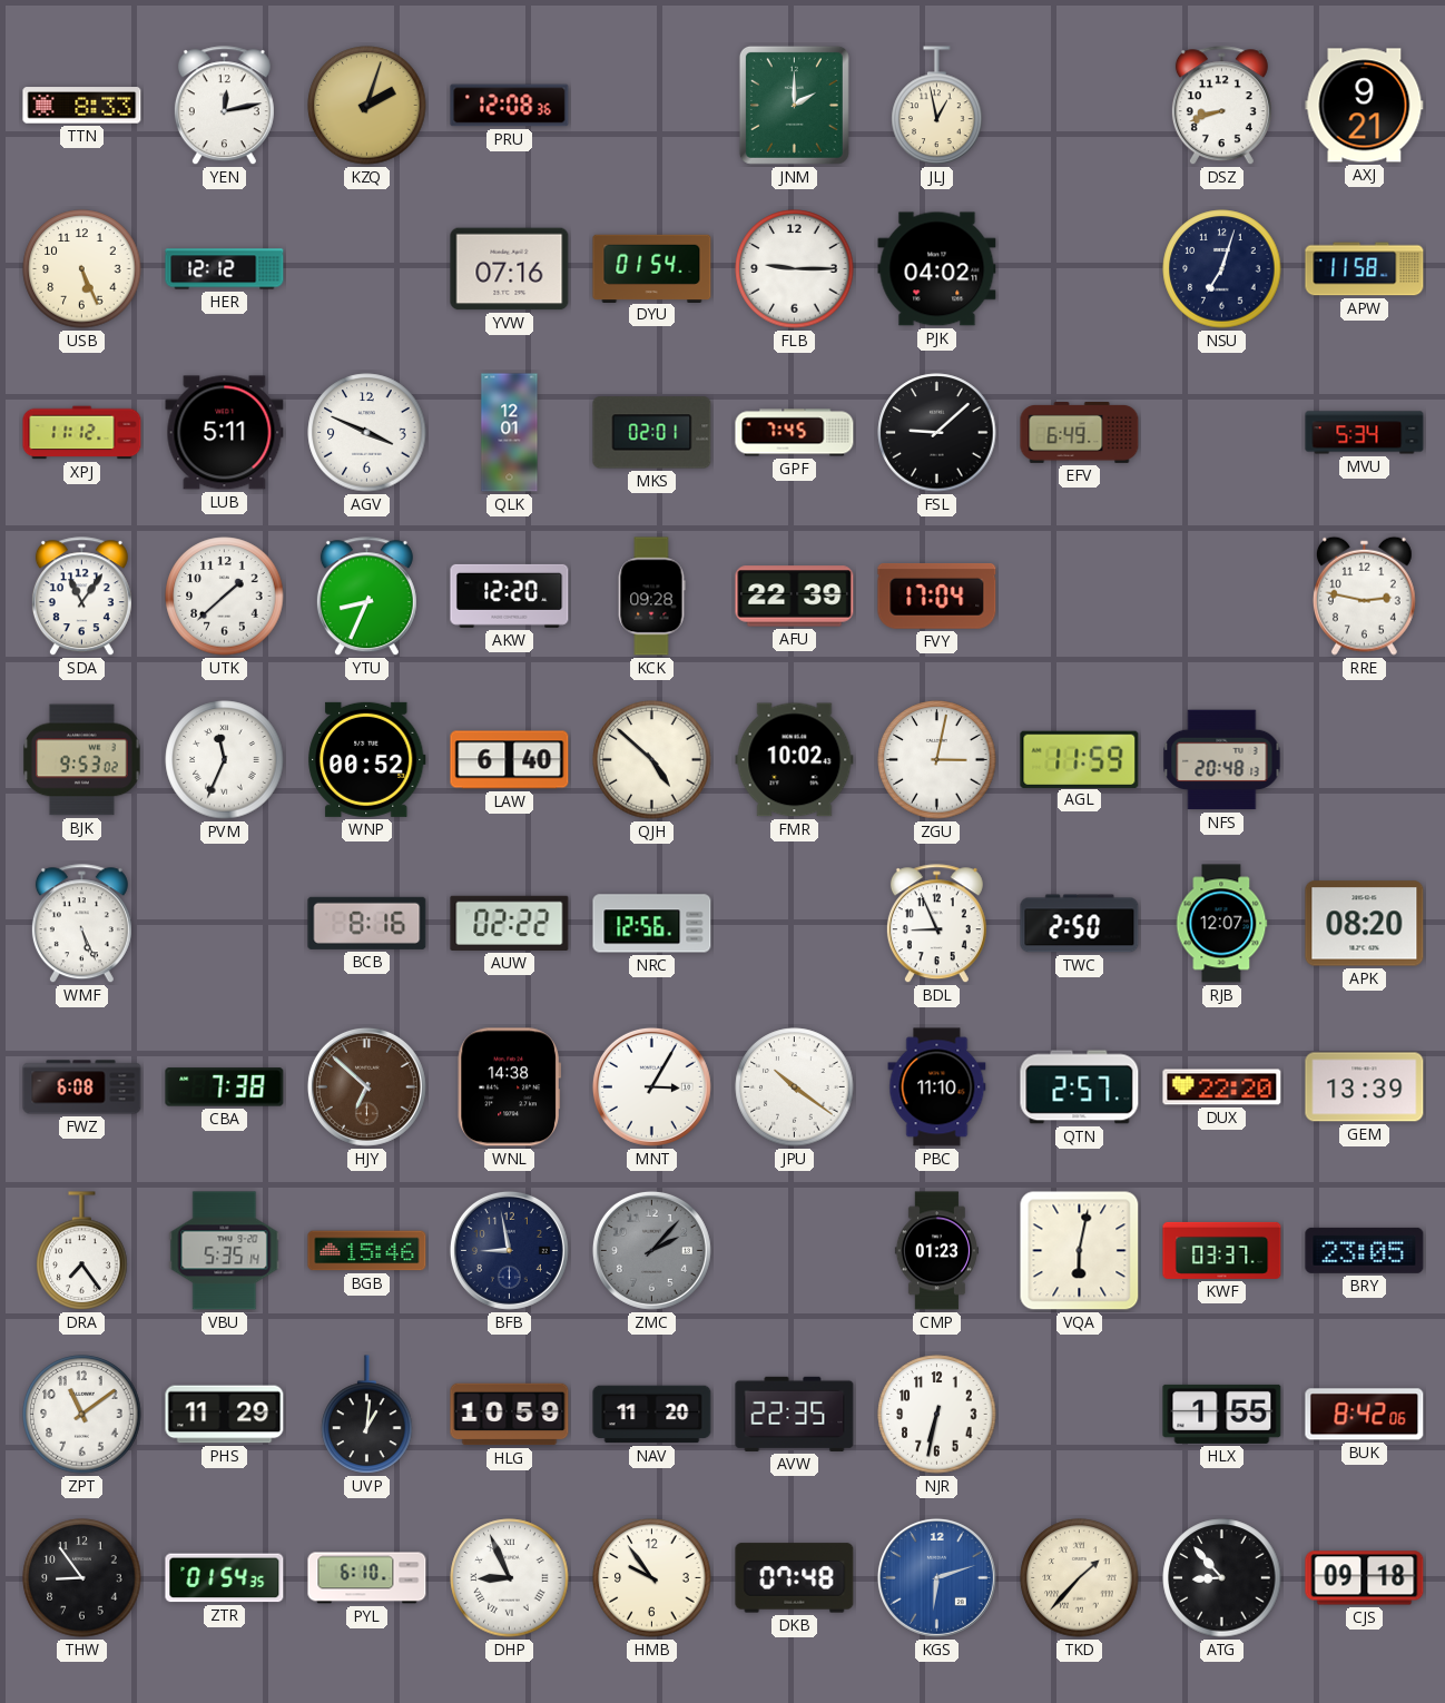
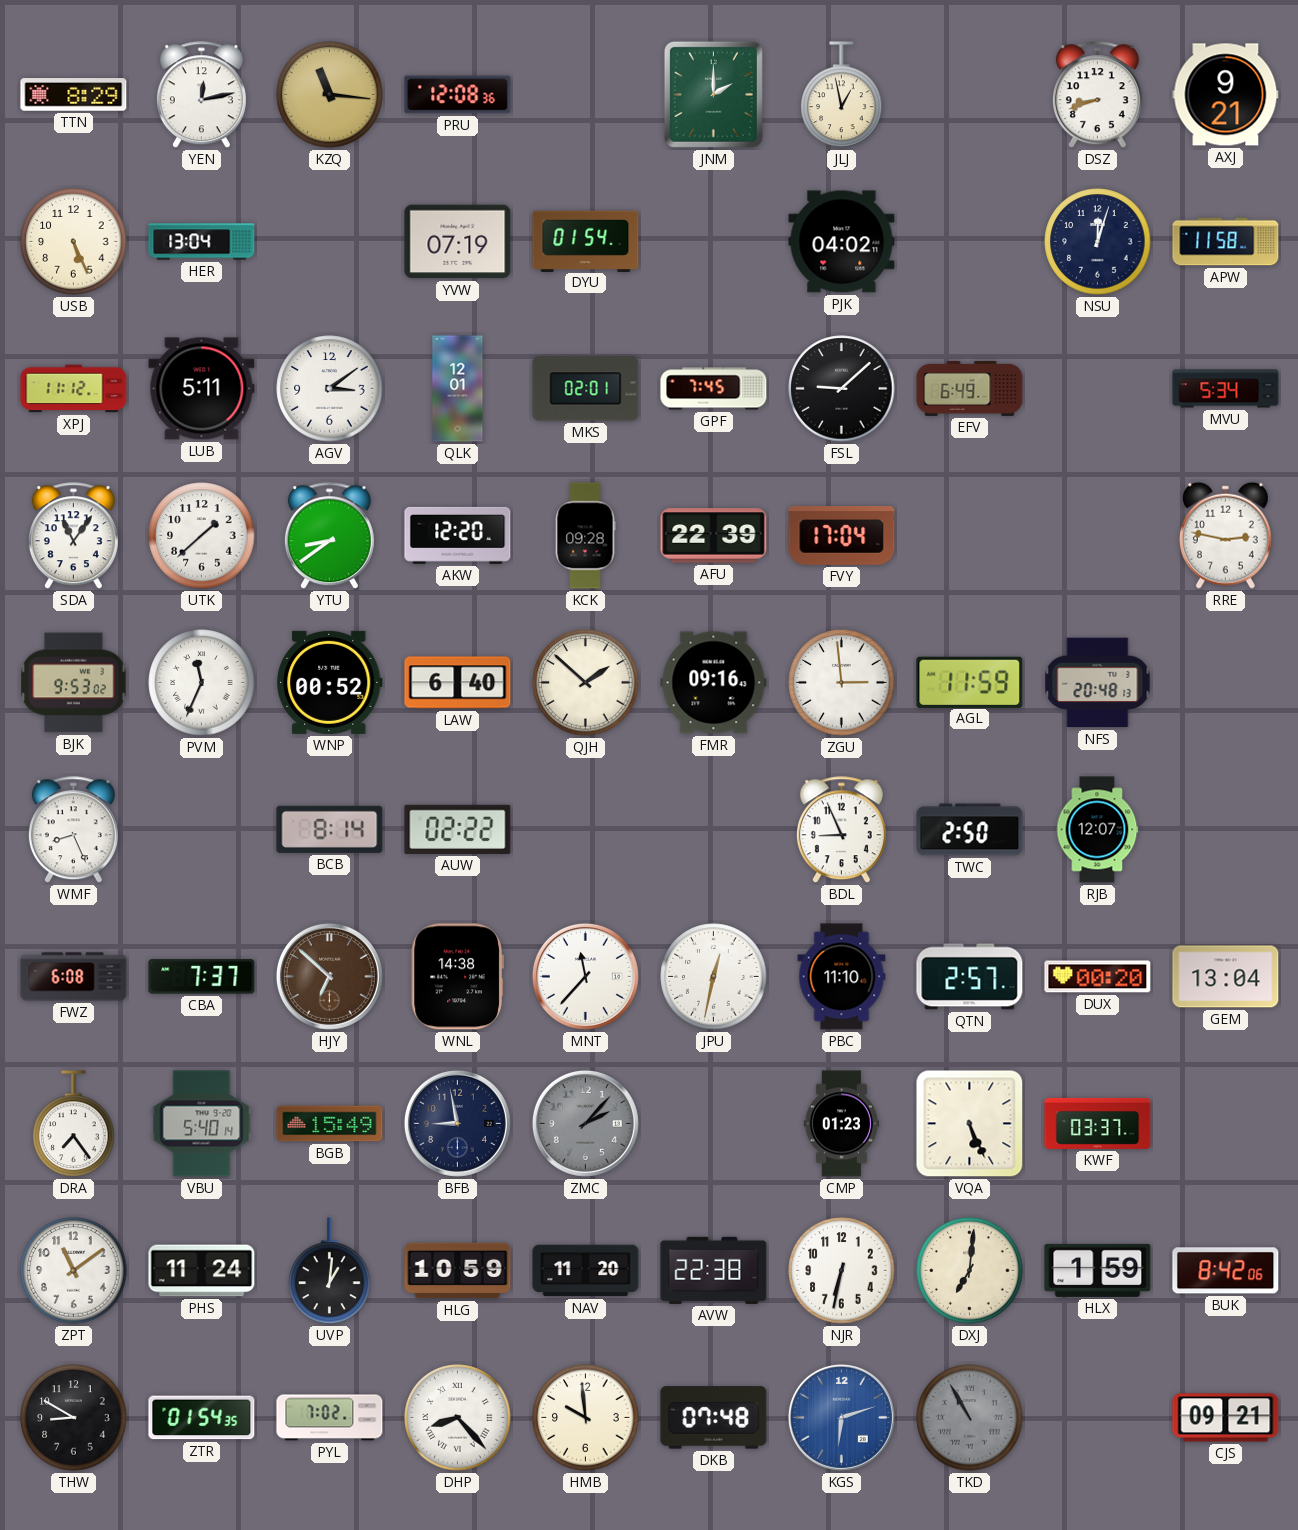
TTN: 8:33 -> 8:29
KZQ: 2:03 -> 11:16
HER: 12:12 -> 13:04
YVW: 07:16 -> 07:19
FLB: 9:15 -> none
NSU: 7:03 -> 12:03
AGV: 3:49 -> 3:09
YTU: 8:34 -> 8:39
QJH: 4:52 -> 1:52
FMR: 10:02 -> 09:16
ZGU: 3:02 -> 2:59
WMF: 5:26 -> 8:26
BCB: 8:16 -> 8:14
NRC: 12:56 -> none
APK: 08:20 -> none
CBA: 7:38 -> 7:37
MNT: 3:05 -> 11:37
JPU: 10:21 -> 12:32
DUX: 22:20 -> 00:20
GEM: 13:39 -> 13:04
VBU: 5:35 -> 5:40
BGB: 15:46 -> 15:49
VQA: 6:02 -> 5:26
BRY: 23:05 -> none
PHS: 11:29 -> 11:24
AVW: 22:35 -> 22:38
DXJ: none -> 7:01
HLX: 1:55 -> 1:59
THW: 8:54 -> 8:50
PYL: 6:10 -> 7:02
DHP: 8:56 -> 8:23
HMB: 9:54 -> 9:59
TKD: 1:37 -> 10:55
TKD dial: cream -> grey
ATG: 8:53 -> none
CJS: 09:18 -> 09:21
